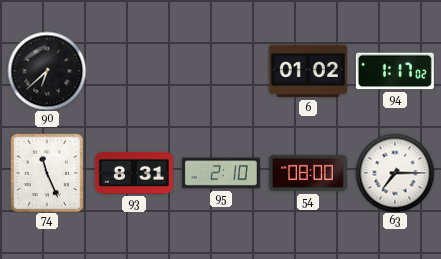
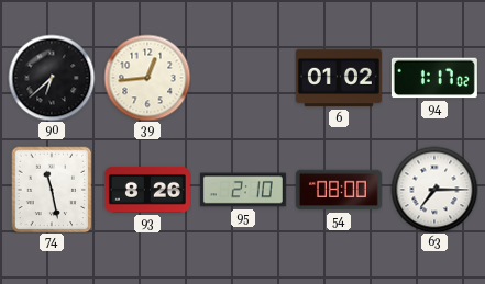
39: none -> 12:44
74: 11:26 -> 11:28
93: 8:31 -> 8:26
